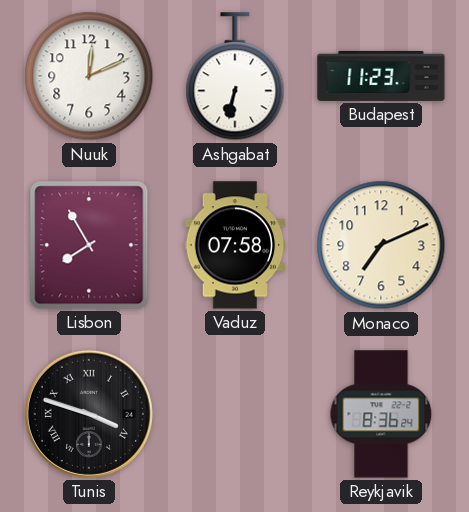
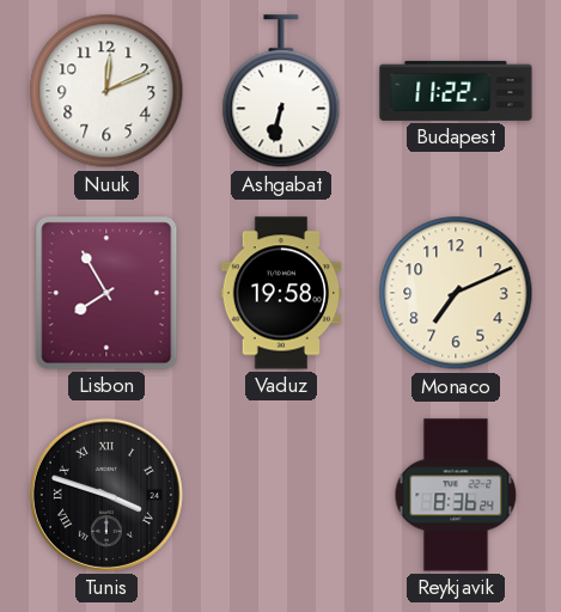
Budapest: 11:23 -> 11:22
Vaduz: 07:58 -> 19:58
